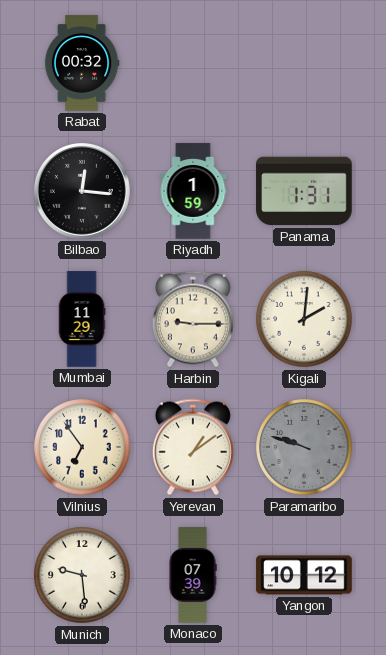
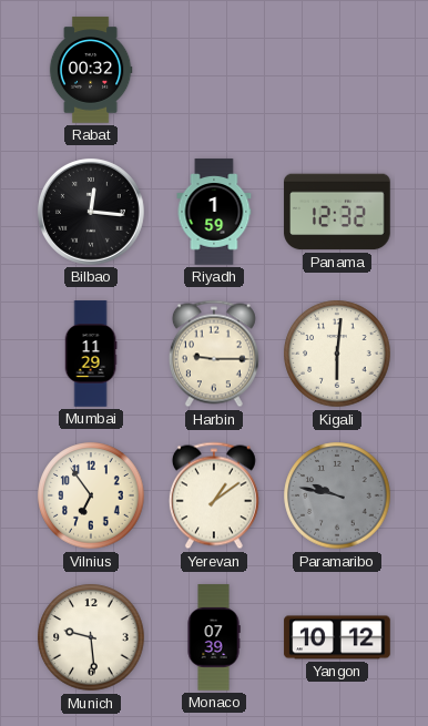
Panama: 1:31 -> 12:32
Kigali: 2:01 -> 6:01
Paramaribo: 9:48 -> 9:47
